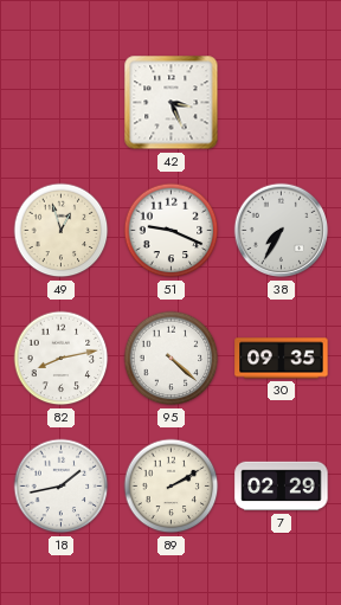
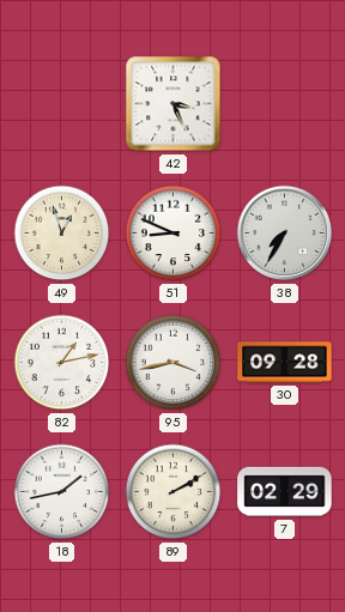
51: 9:19 -> 8:49
82: 8:13 -> 1:13
95: 4:22 -> 3:43
30: 09:35 -> 09:28
